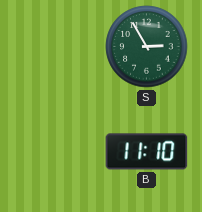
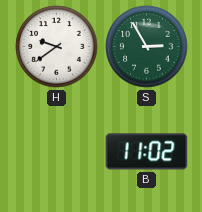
H: none -> 9:39
B: 11:10 -> 11:02
